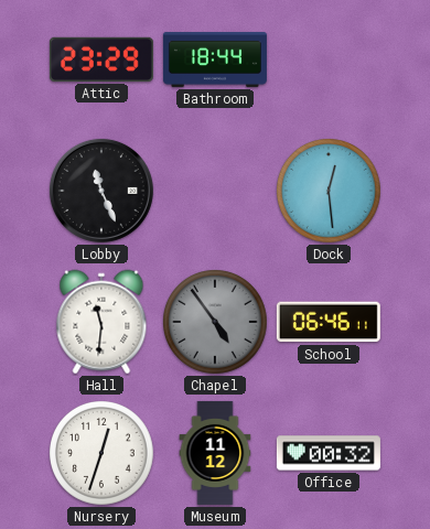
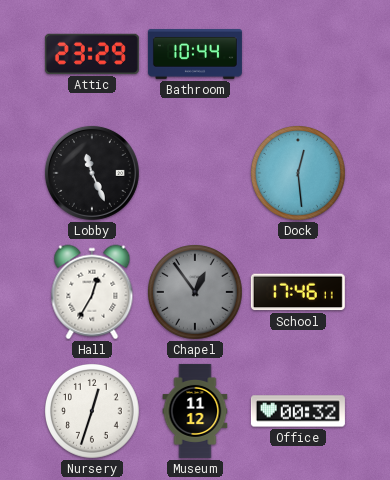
Bathroom: 18:44 -> 10:44
Hall: 11:31 -> 12:35
Chapel: 4:54 -> 12:54
School: 06:46 -> 17:46
